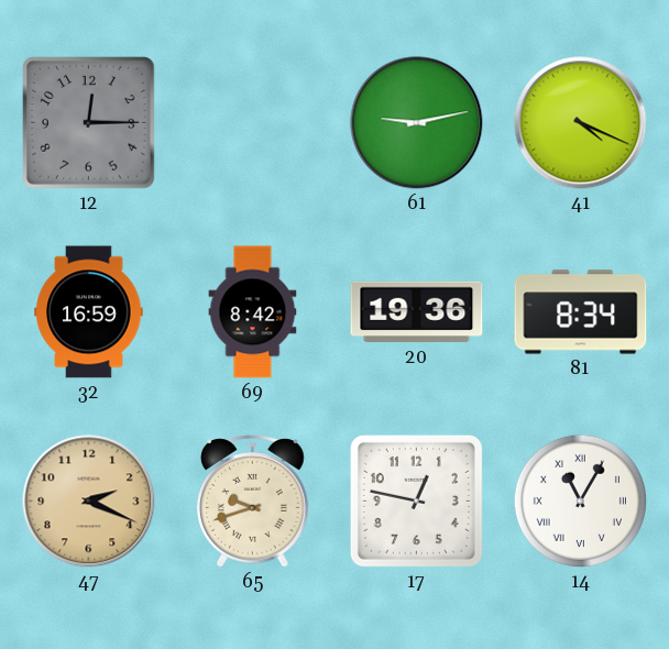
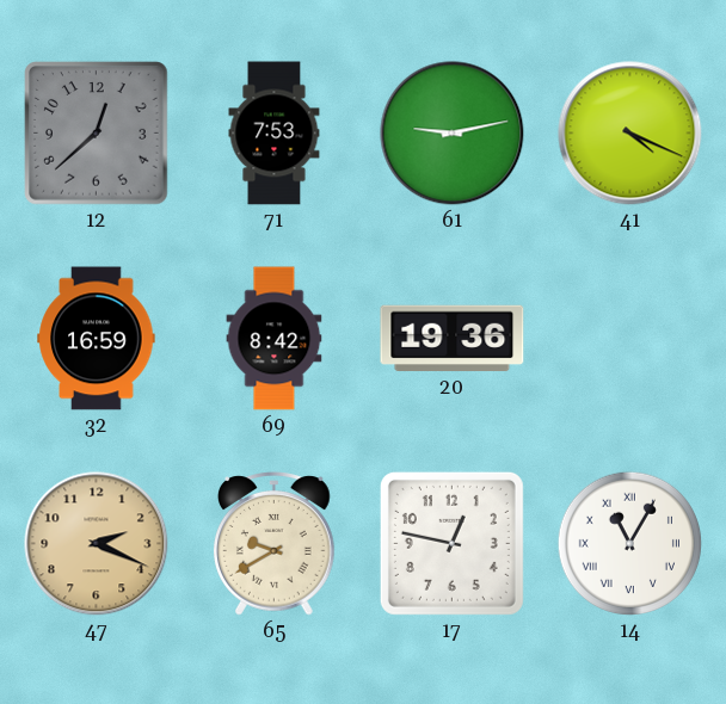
12: 12:15 -> 12:38
71: none -> 7:53
81: 8:34 -> none
65: 9:42 -> 9:40
